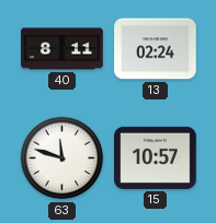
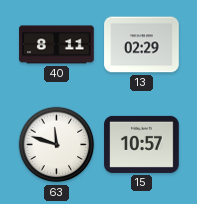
13: 02:24 -> 02:29
